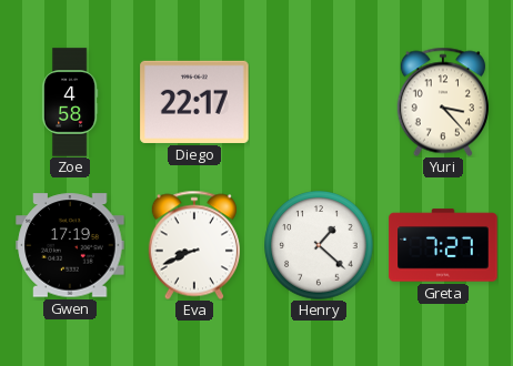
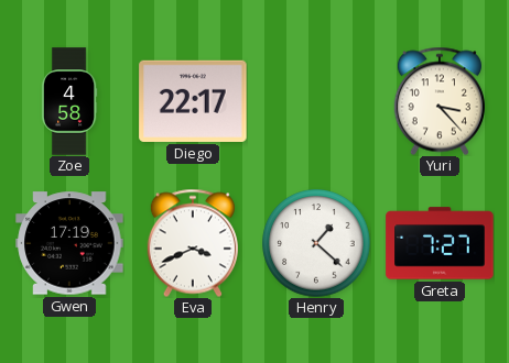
Eva: 8:41 -> 3:41
